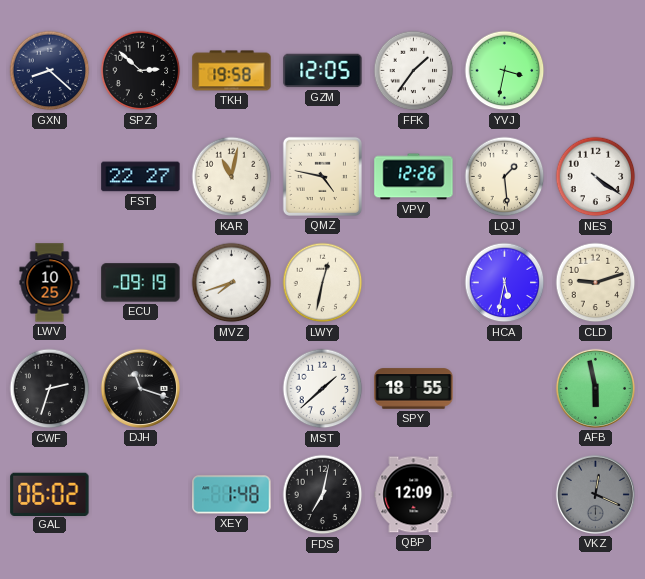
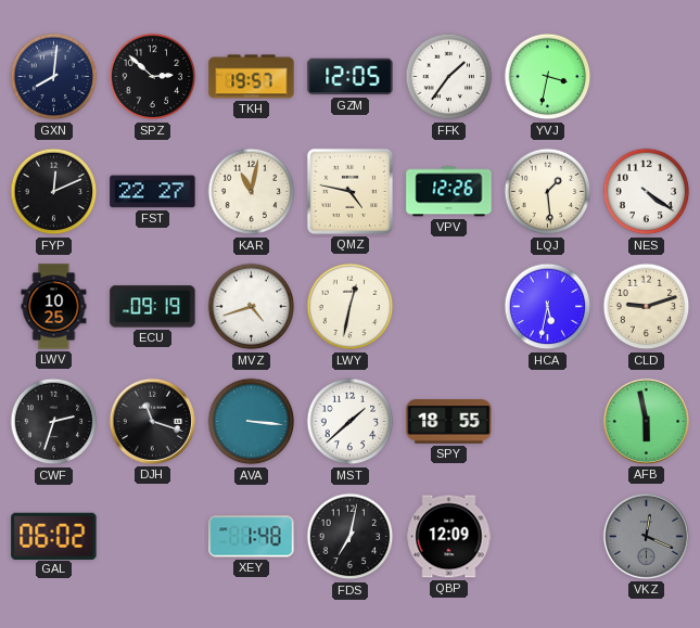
GXN: 8:22 -> 8:01
TKH: 19:58 -> 19:57
FYP: none -> 12:11
MVZ: 7:42 -> 4:42
AVA: none -> 3:16
